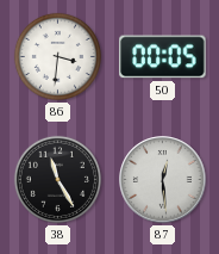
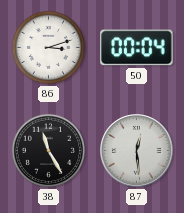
86: 3:31 -> 3:12
50: 00:05 -> 00:04
